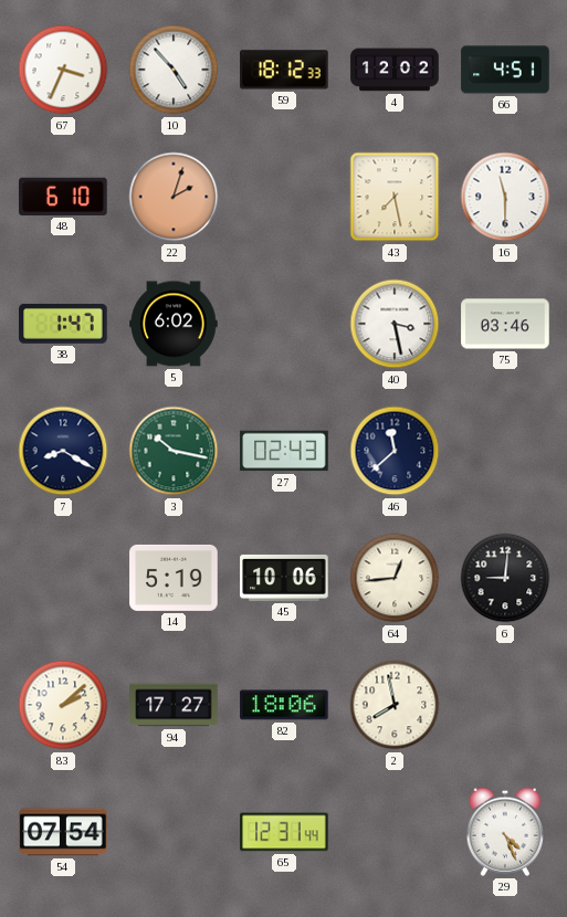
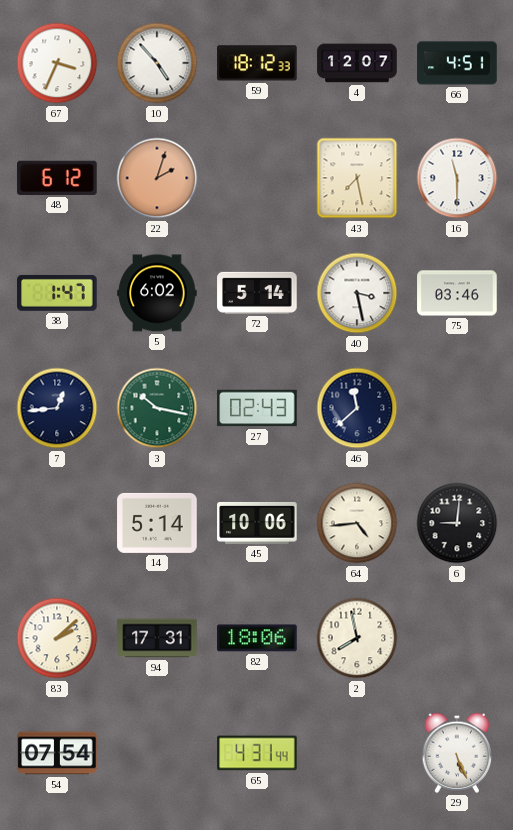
4: 12:02 -> 12:07
48: 6:10 -> 6:12
72: none -> 5:14
7: 8:20 -> 12:44
14: 5:19 -> 5:14
64: 12:44 -> 4:44
94: 17:27 -> 17:31
65: 12:31 -> 4:31
29: 4:26 -> 5:26
